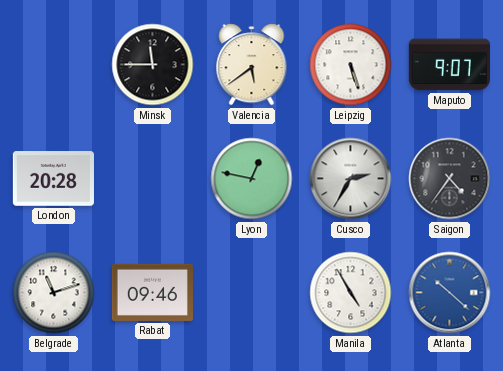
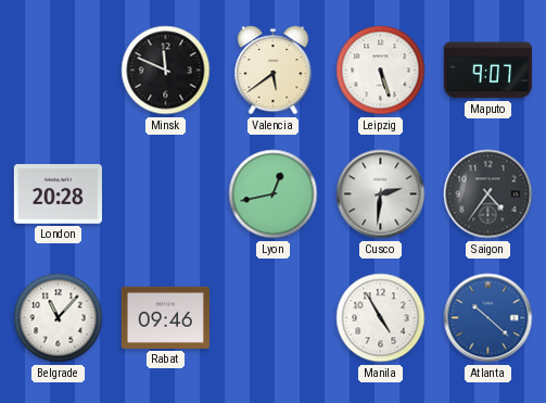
Minsk: 11:45 -> 11:49
Lyon: 12:47 -> 12:43
Cusco: 2:35 -> 2:31
Belgrade: 11:12 -> 11:07
